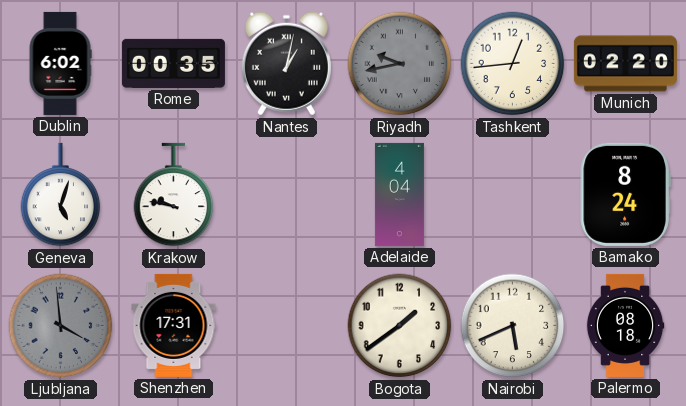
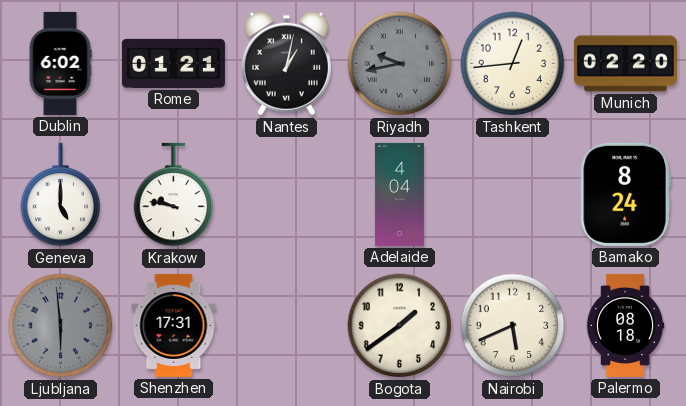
Rome: 00:35 -> 01:21
Geneva: 5:03 -> 5:00
Ljubljana: 3:59 -> 5:59
